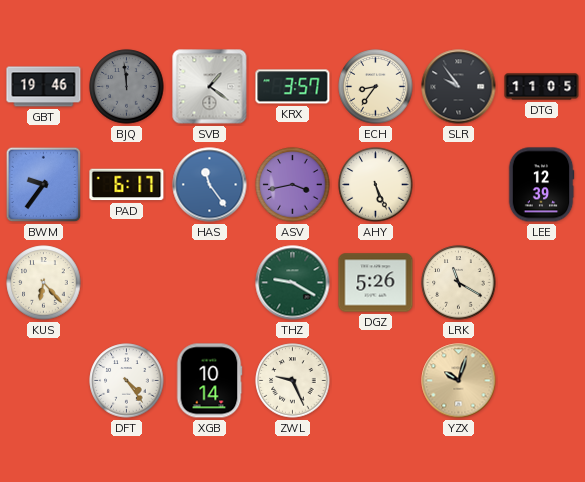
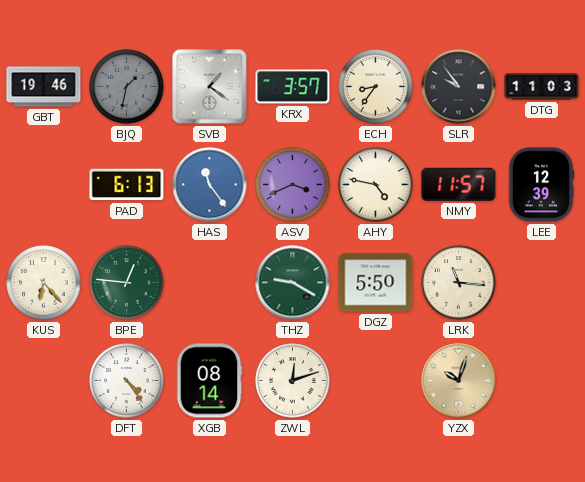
BJQ: 11:59 -> 1:32
DTG: 11:05 -> 11:03
BWM: 9:36 -> none
PAD: 6:17 -> 6:13
ASV: 3:43 -> 3:41
AHY: 5:26 -> 4:47
NMY: none -> 11:57
BPE: none -> 12:46
DGZ: 5:26 -> 5:50
LRK: 11:20 -> 11:16
XGB: 10:14 -> 08:14
ZWL: 9:26 -> 12:12
